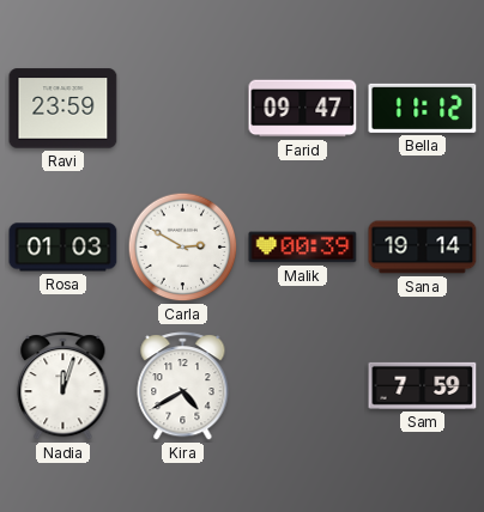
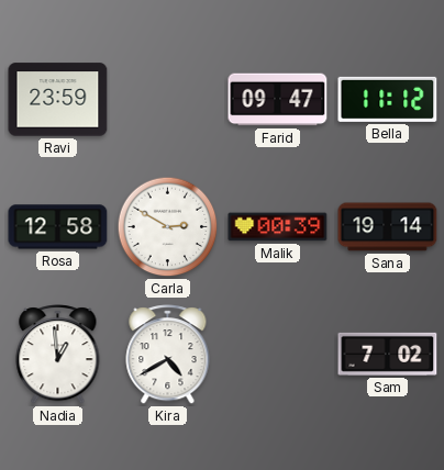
Rosa: 01:03 -> 12:58
Nadia: 12:03 -> 12:59
Sam: 7:59 -> 7:02
